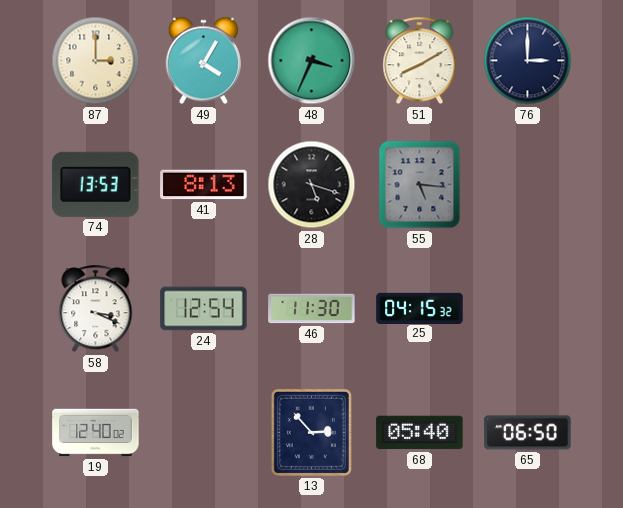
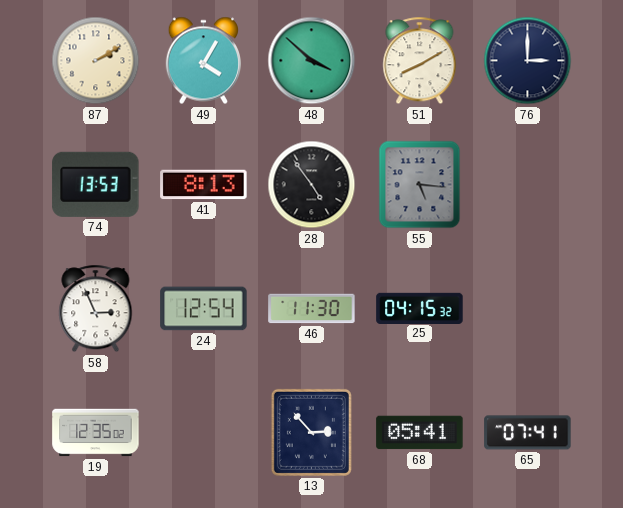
87: 3:00 -> 2:10
48: 3:34 -> 3:52
28: 5:18 -> 4:54
58: 3:19 -> 2:56
19: 12:40 -> 12:35
68: 05:40 -> 05:41
65: 06:50 -> 07:41
